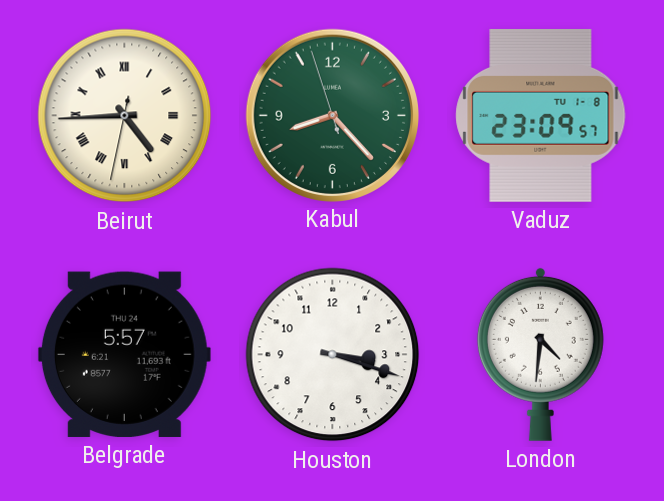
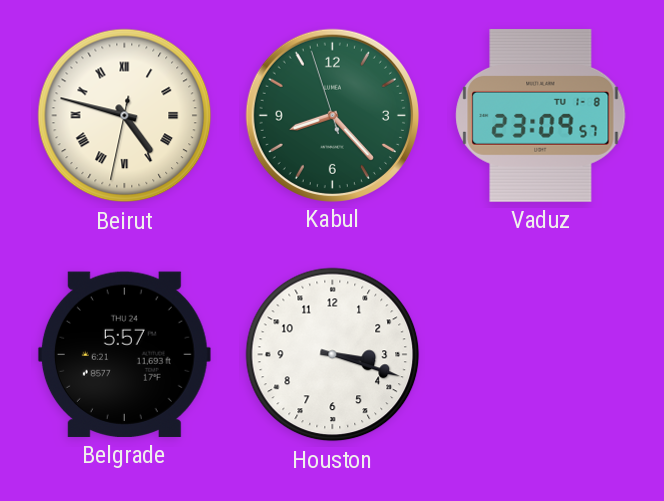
Beirut: 4:44 -> 4:47
London: 4:31 -> none
